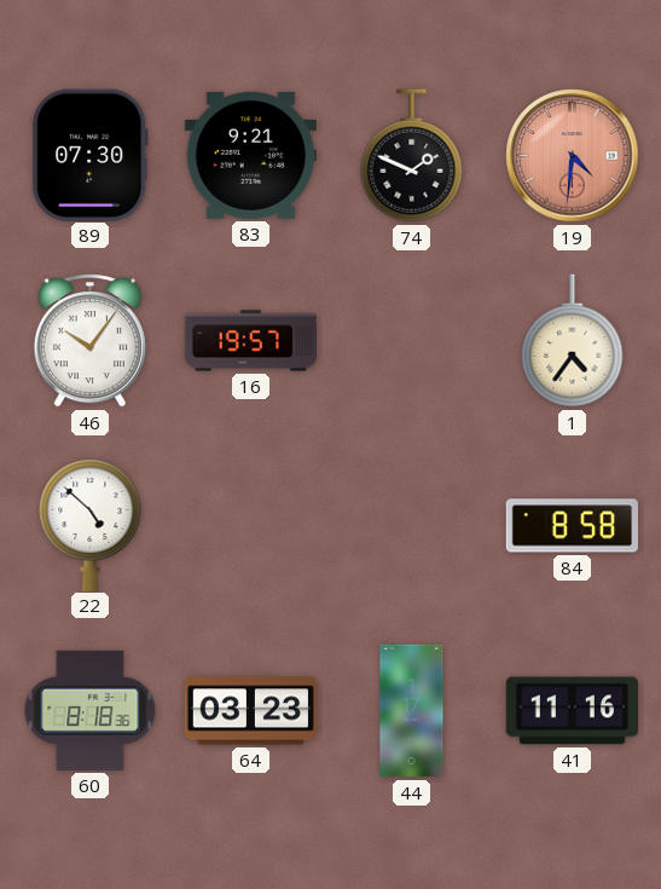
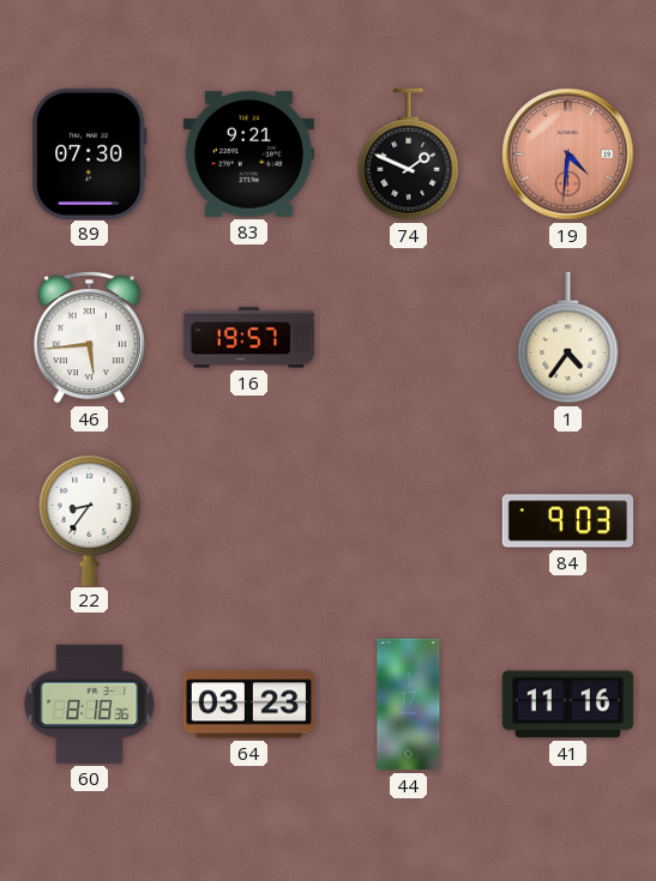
46: 10:06 -> 5:44
22: 4:52 -> 8:36
84: 8:58 -> 9:03
